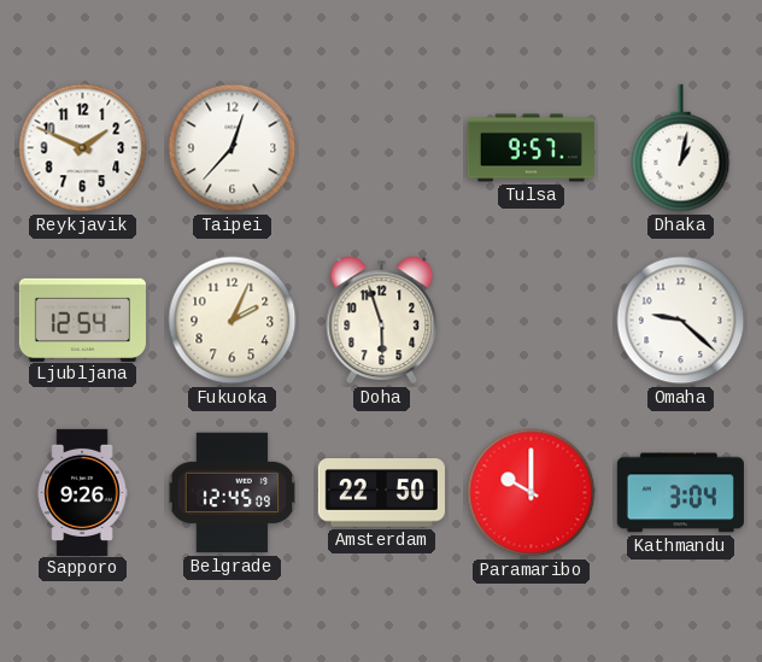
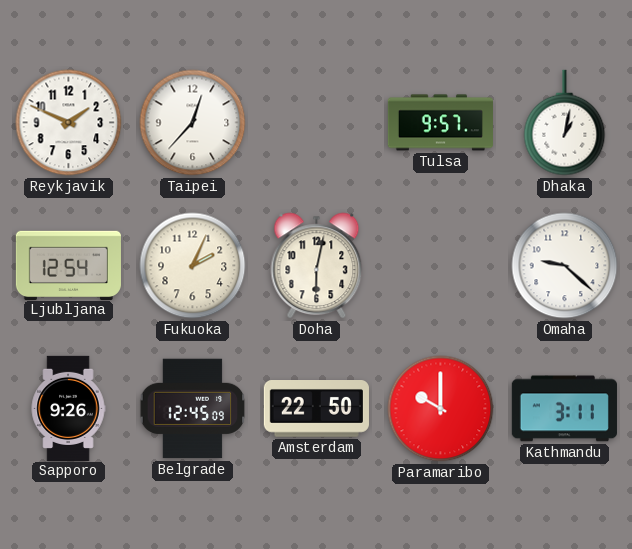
Doha: 5:57 -> 6:02
Kathmandu: 3:04 -> 3:11
